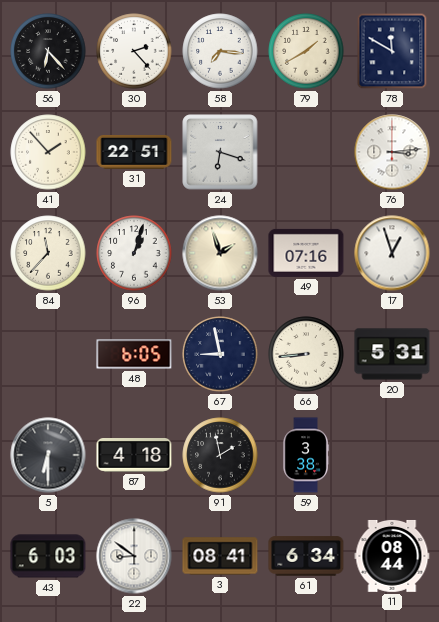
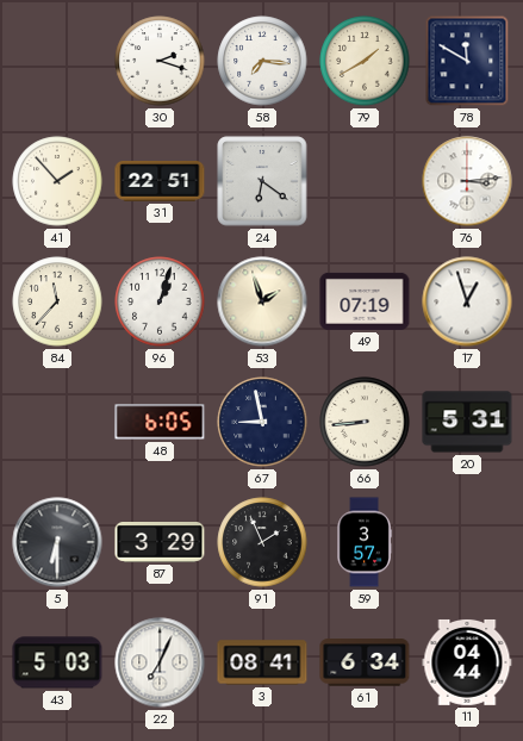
56: 6:23 -> none
30: 2:23 -> 2:18
24: 6:18 -> 6:21
49: 07:16 -> 07:19
87: 4:18 -> 3:29
91: 1:58 -> 1:56
59: 3:38 -> 3:57
43: 6:03 -> 5:03
22: 8:51 -> 7:04
11: 08:44 -> 04:44
